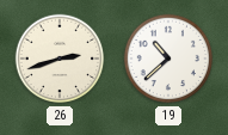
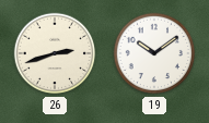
19: 10:38 -> 10:09
